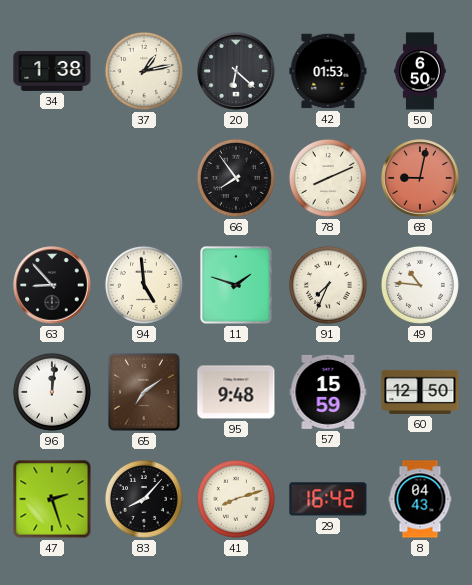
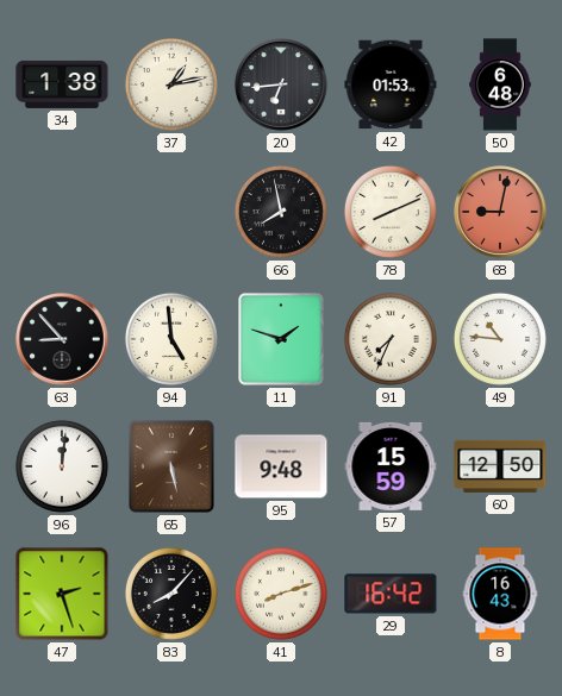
20: 6:22 -> 6:44
50: 6:50 -> 6:48
66: 7:54 -> 7:58
65: 7:09 -> 5:28
8: 04:43 -> 16:43
